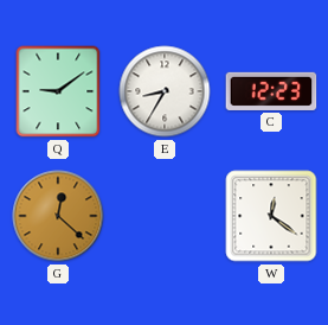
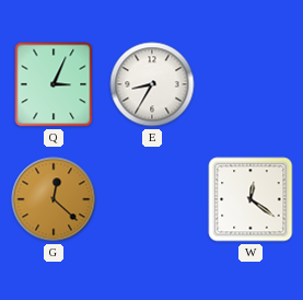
Q: 9:09 -> 3:04
C: 12:23 -> none
